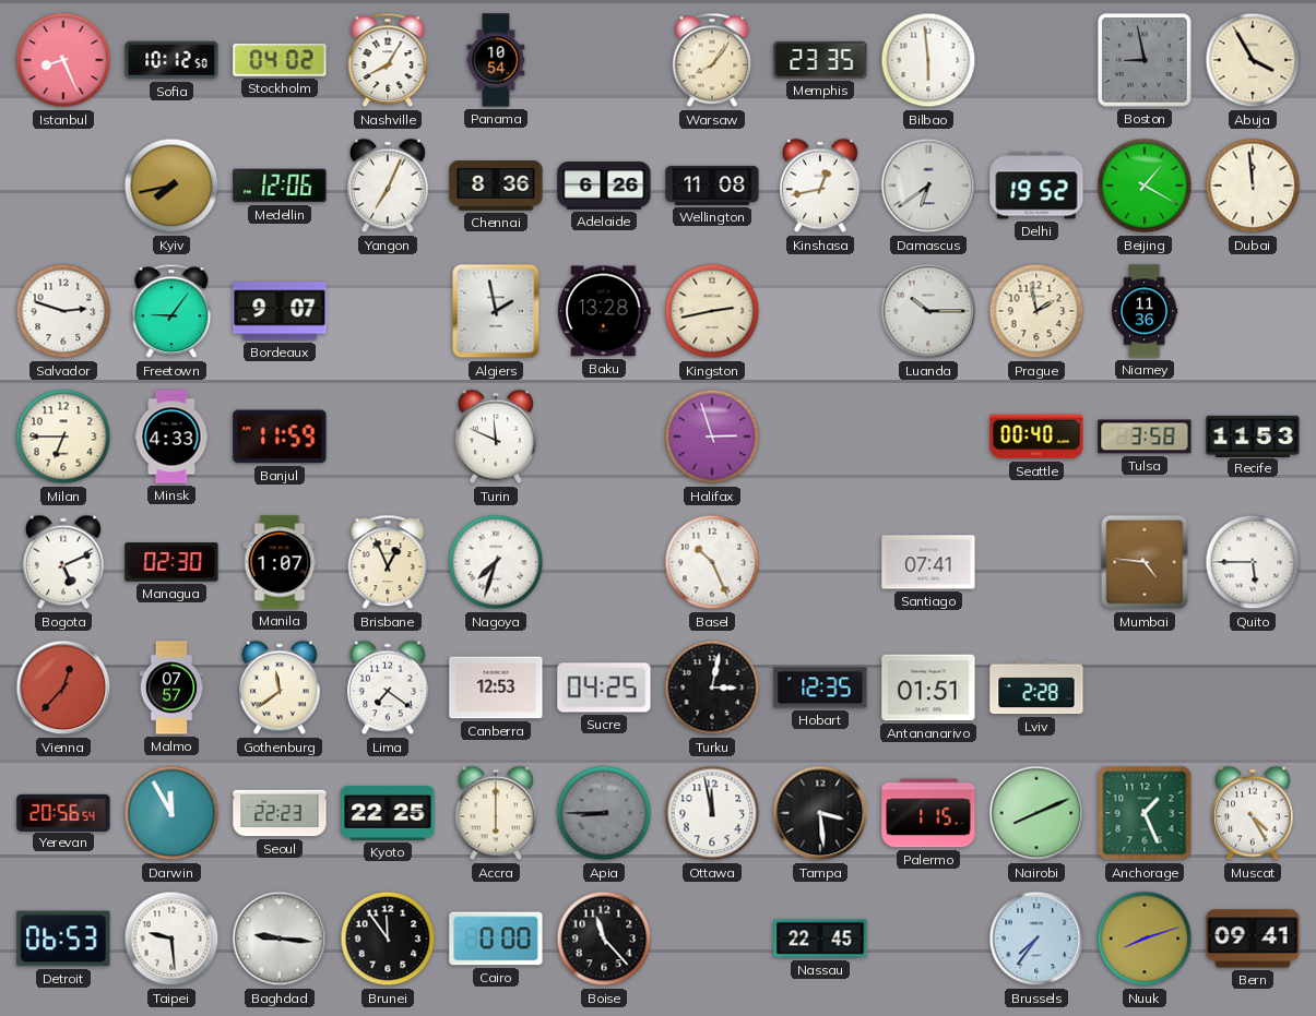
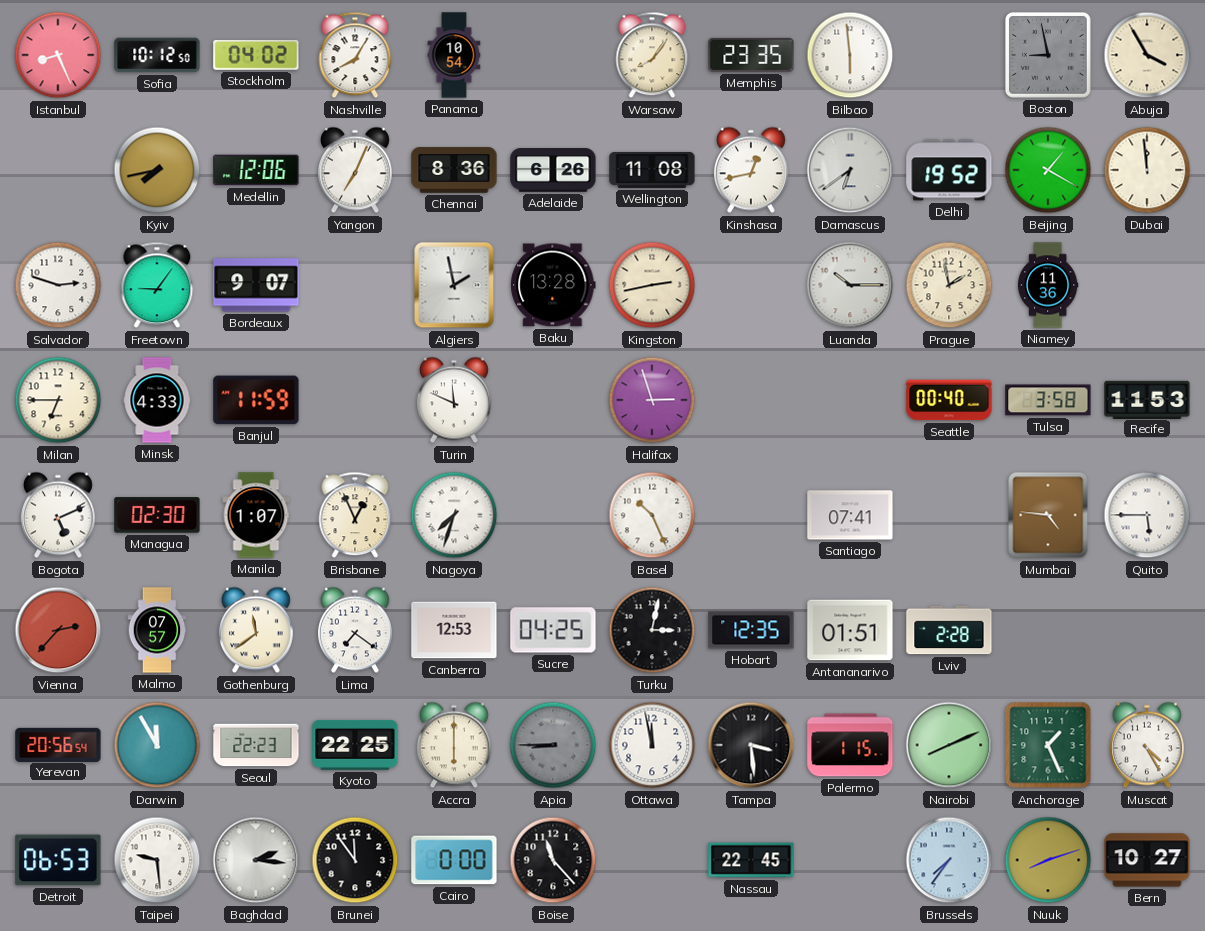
Vienna: 12:37 -> 2:37
Baghdad: 9:16 -> 2:16
Bern: 09:41 -> 10:27
